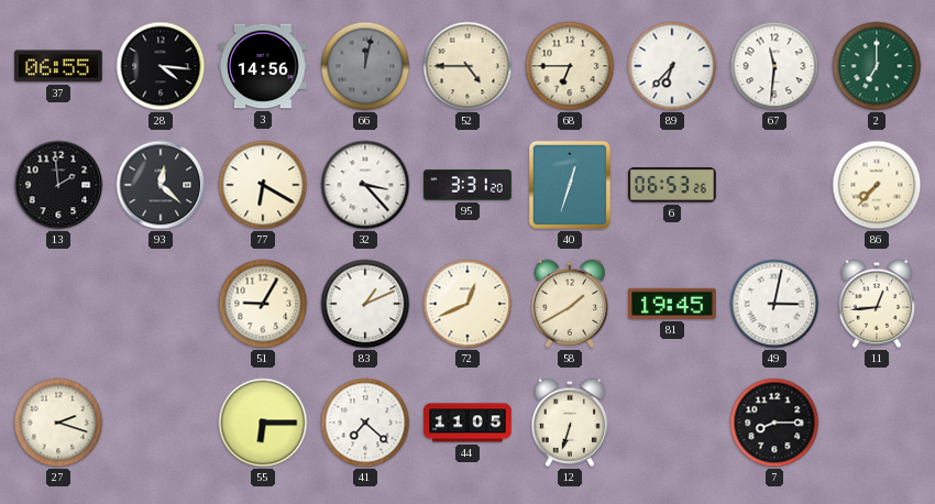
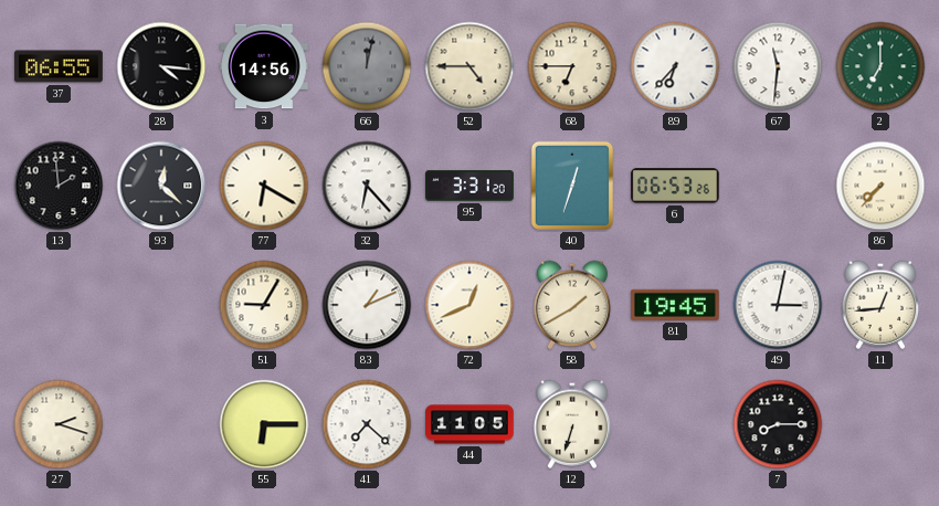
32: 3:23 -> 6:23
